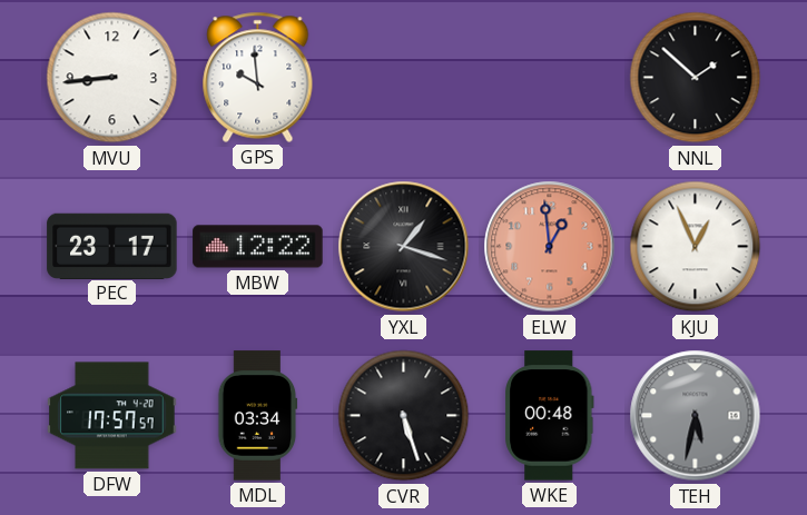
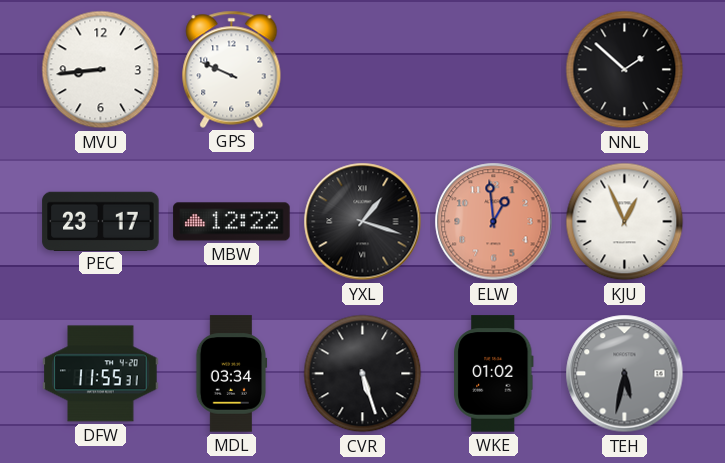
GPS: 9:59 -> 9:49
DFW: 17:57 -> 11:55
WKE: 00:48 -> 01:02
